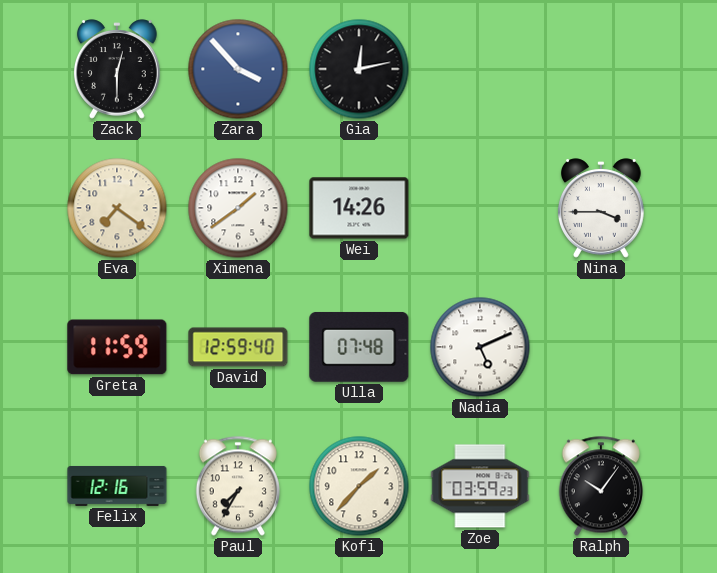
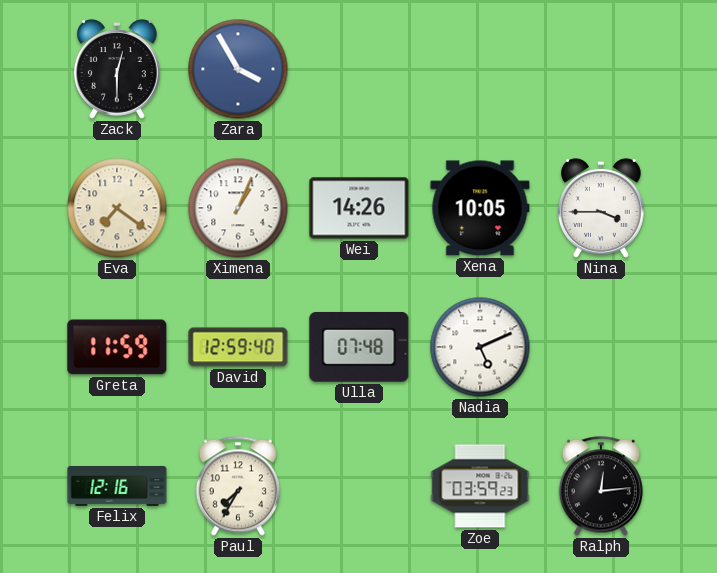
Zara: 3:53 -> 3:55
Gia: 12:13 -> none
Ximena: 1:39 -> 1:04
Xena: none -> 10:05
Kofi: 1:37 -> none
Ralph: 10:06 -> 12:14
